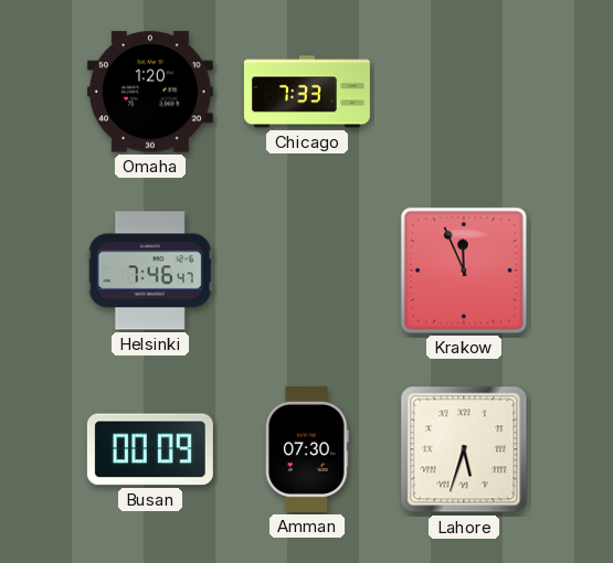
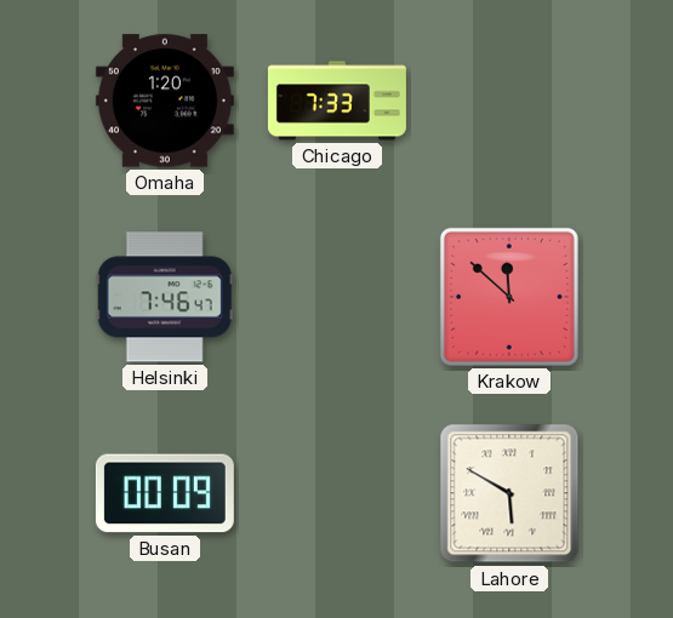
Krakow: 11:56 -> 11:52
Amman: 07:30 -> none
Lahore: 5:33 -> 5:50
